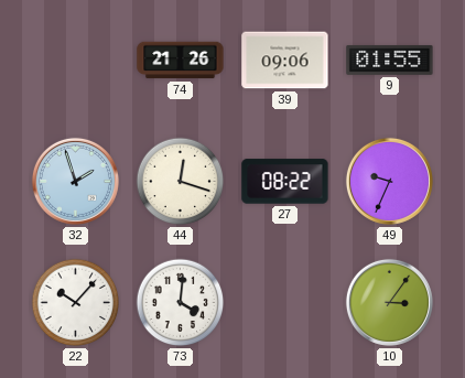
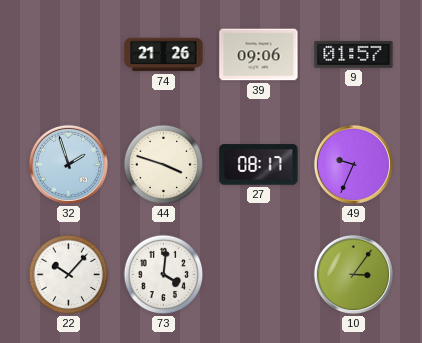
9: 01:55 -> 01:57
44: 12:18 -> 3:48
27: 08:22 -> 08:17
